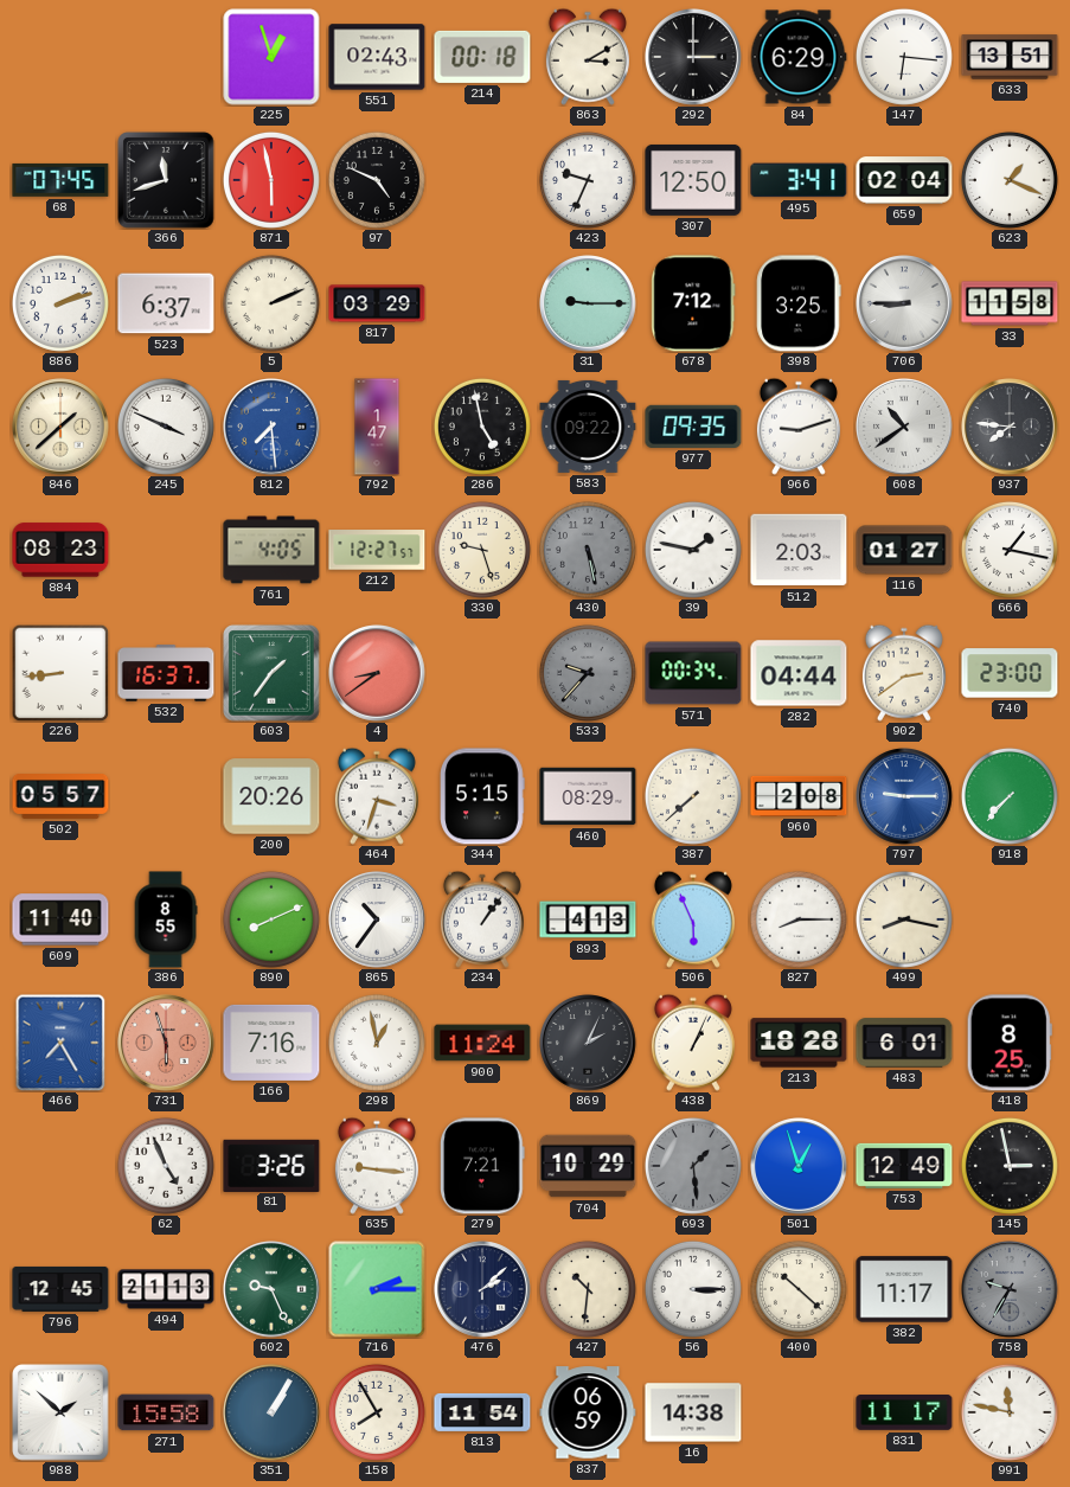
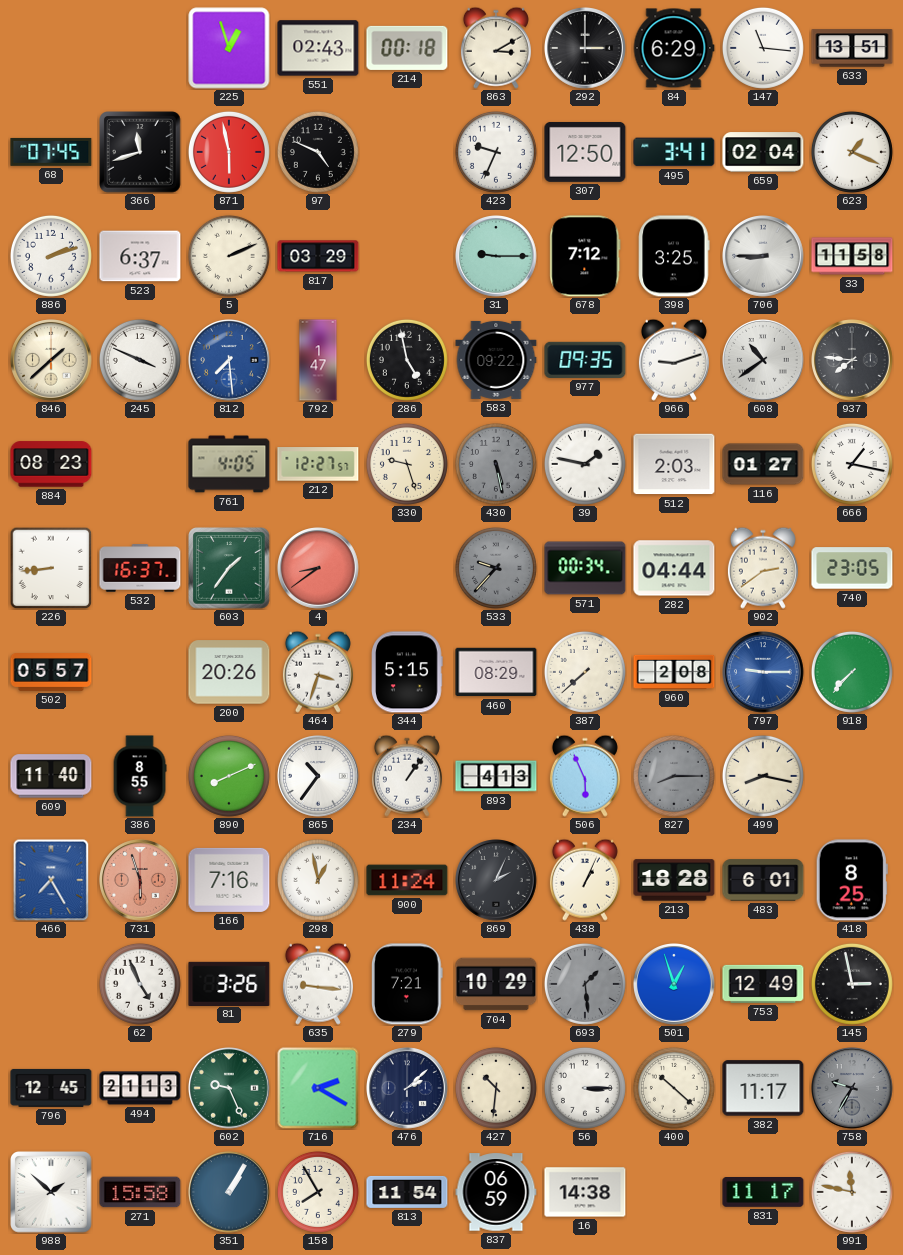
147: 6:16 -> 11:16
740: 23:00 -> 23:05
827 dial: white -> grey
716: 2:15 -> 2:20
